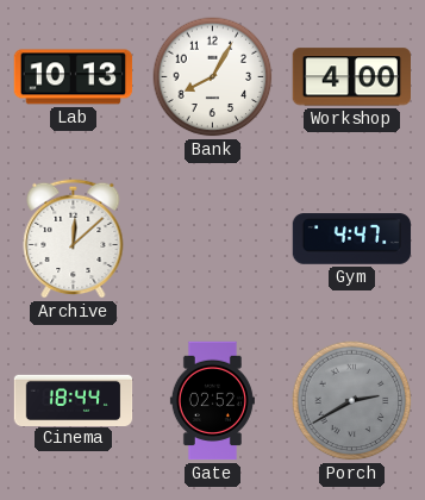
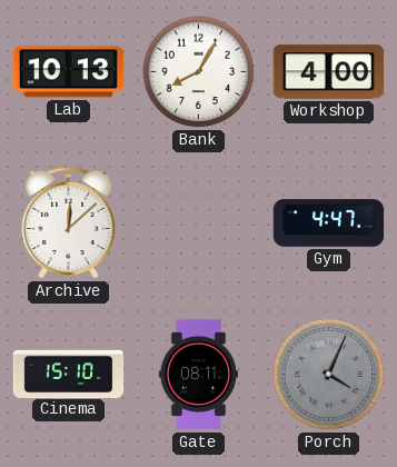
Cinema: 18:44 -> 15:10
Gate: 02:52 -> 08:11
Porch: 2:40 -> 4:04
